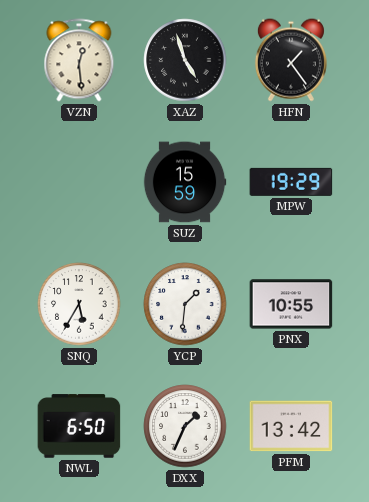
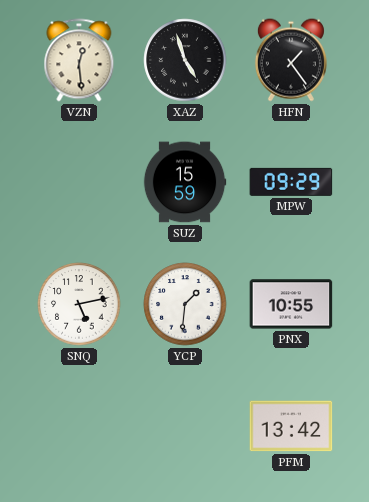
MPW: 19:29 -> 09:29
SNQ: 5:35 -> 5:13
NWL: 6:50 -> none
DXX: 1:34 -> none
